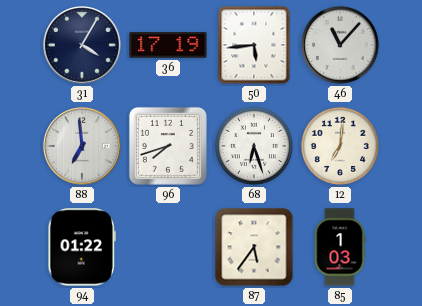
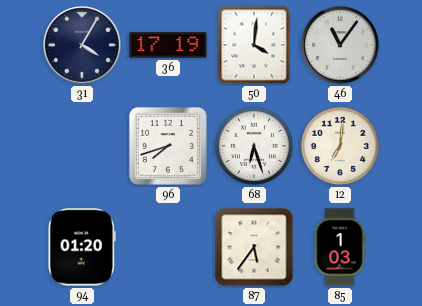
50: 5:44 -> 4:01
46: 11:07 -> 11:06
88: 6:59 -> none
94: 01:22 -> 01:20
